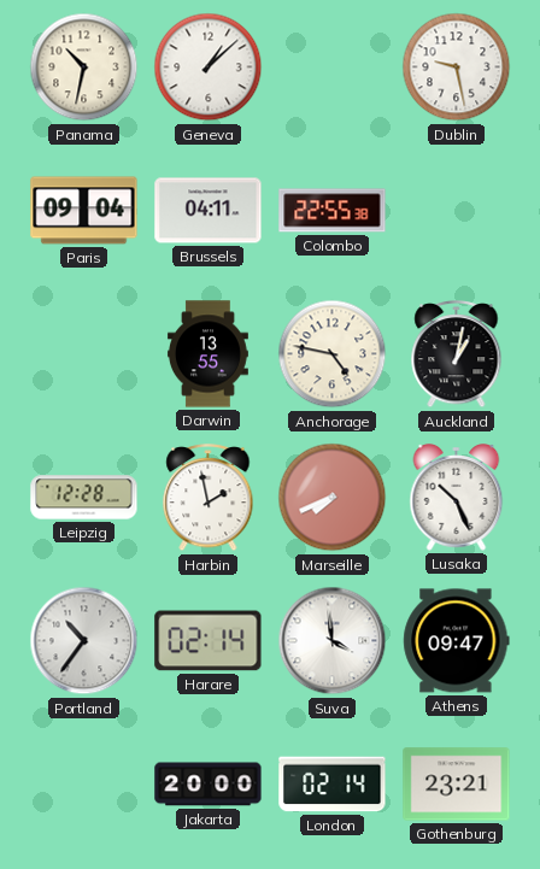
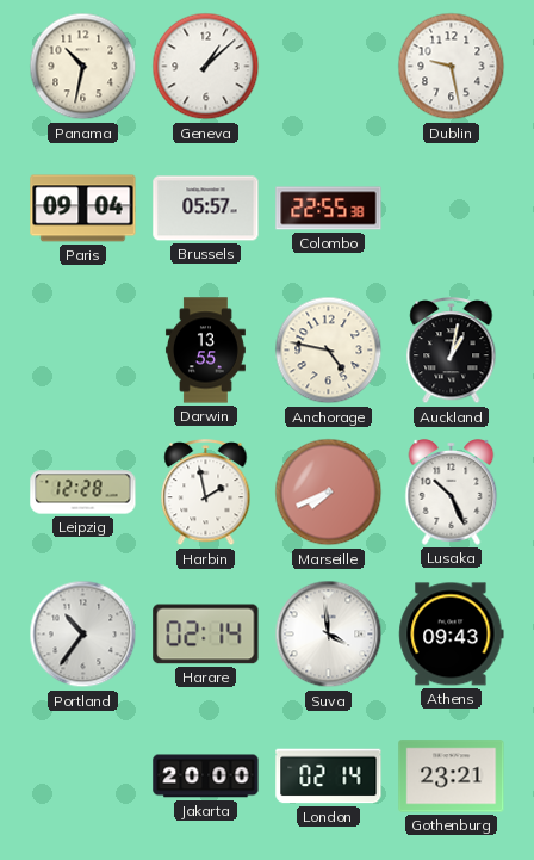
Brussels: 04:11 -> 05:57
Athens: 09:47 -> 09:43
